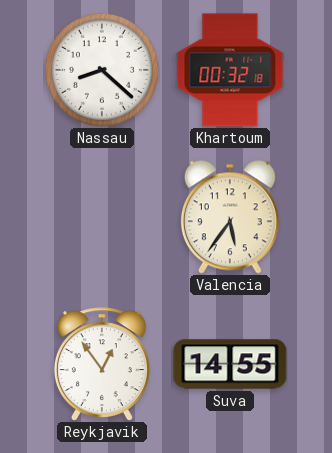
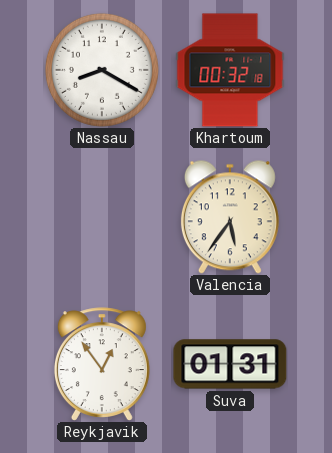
Nassau: 8:22 -> 8:20
Suva: 14:55 -> 01:31
